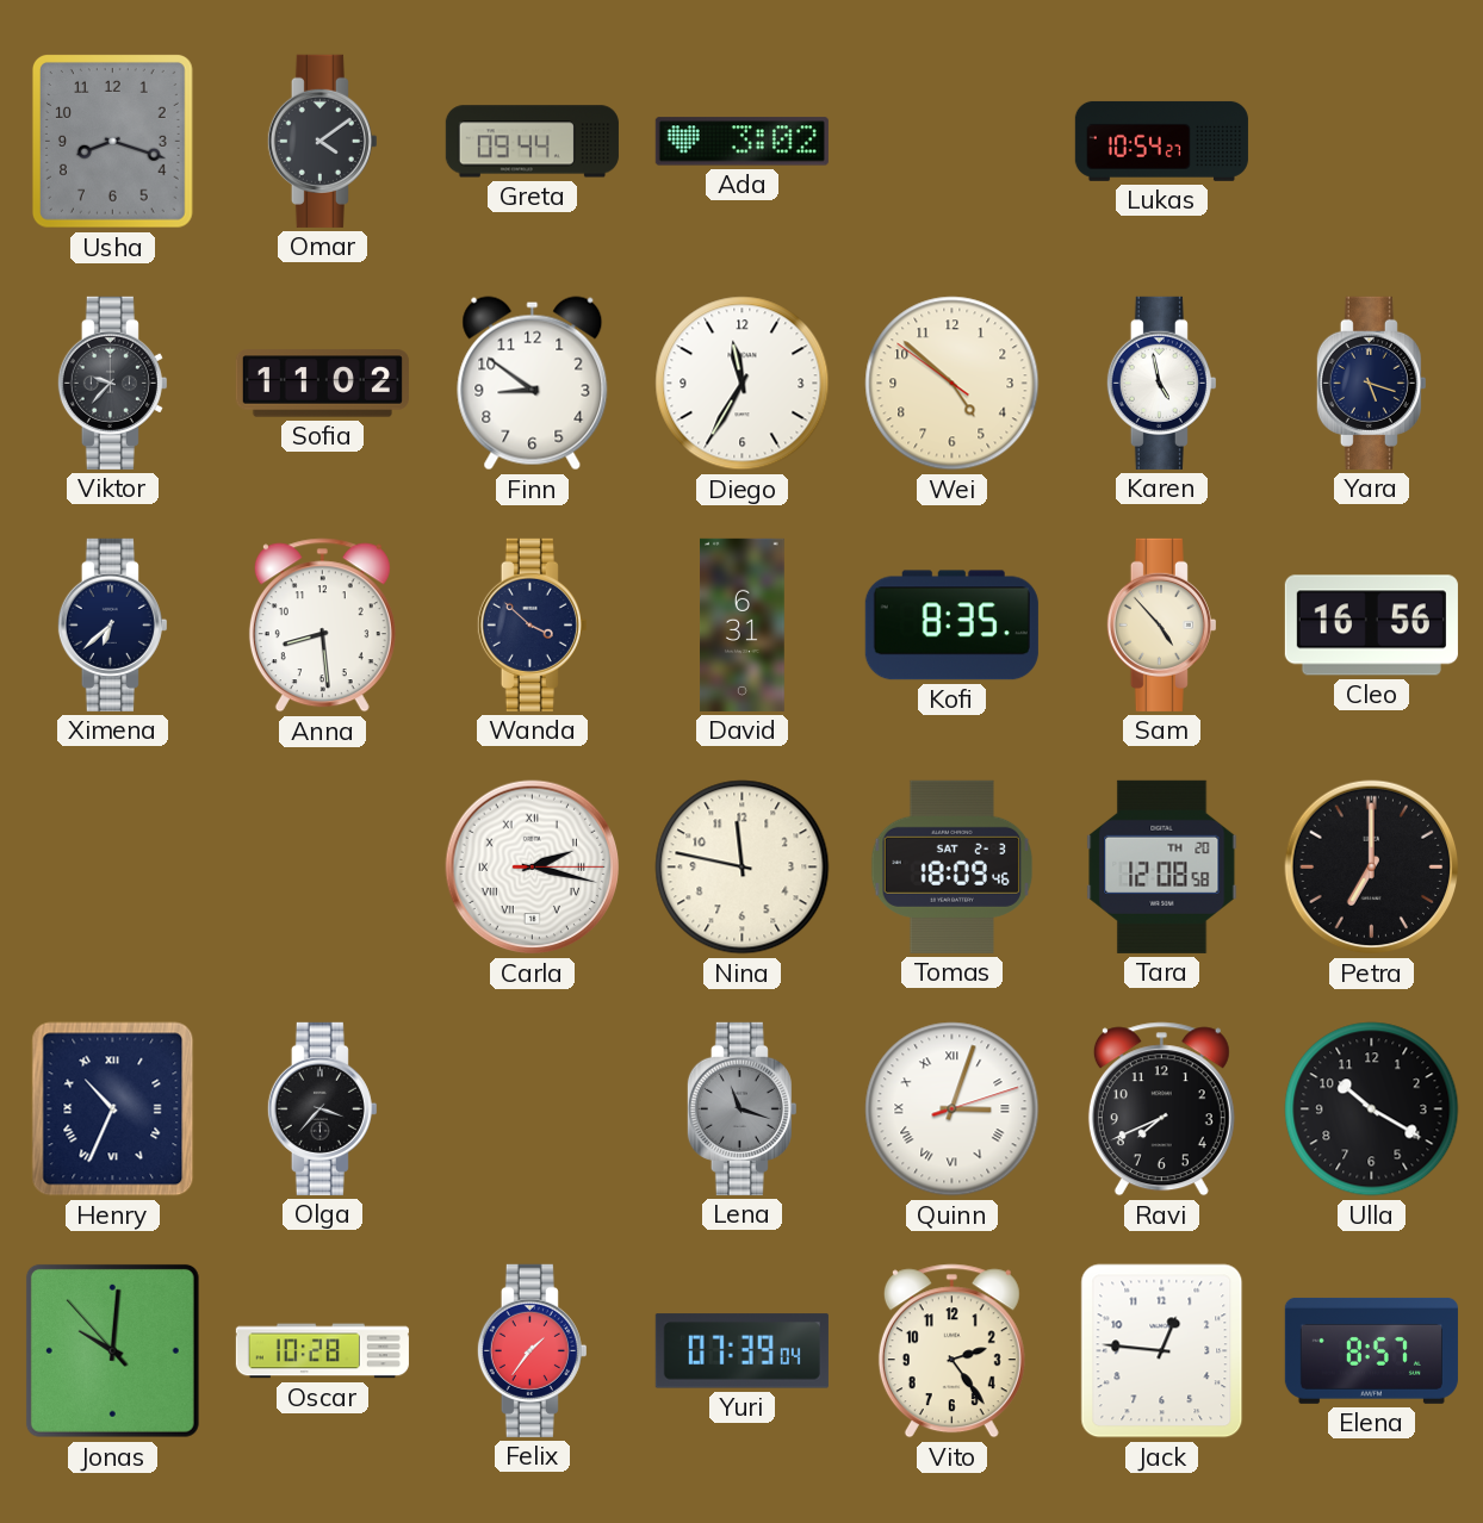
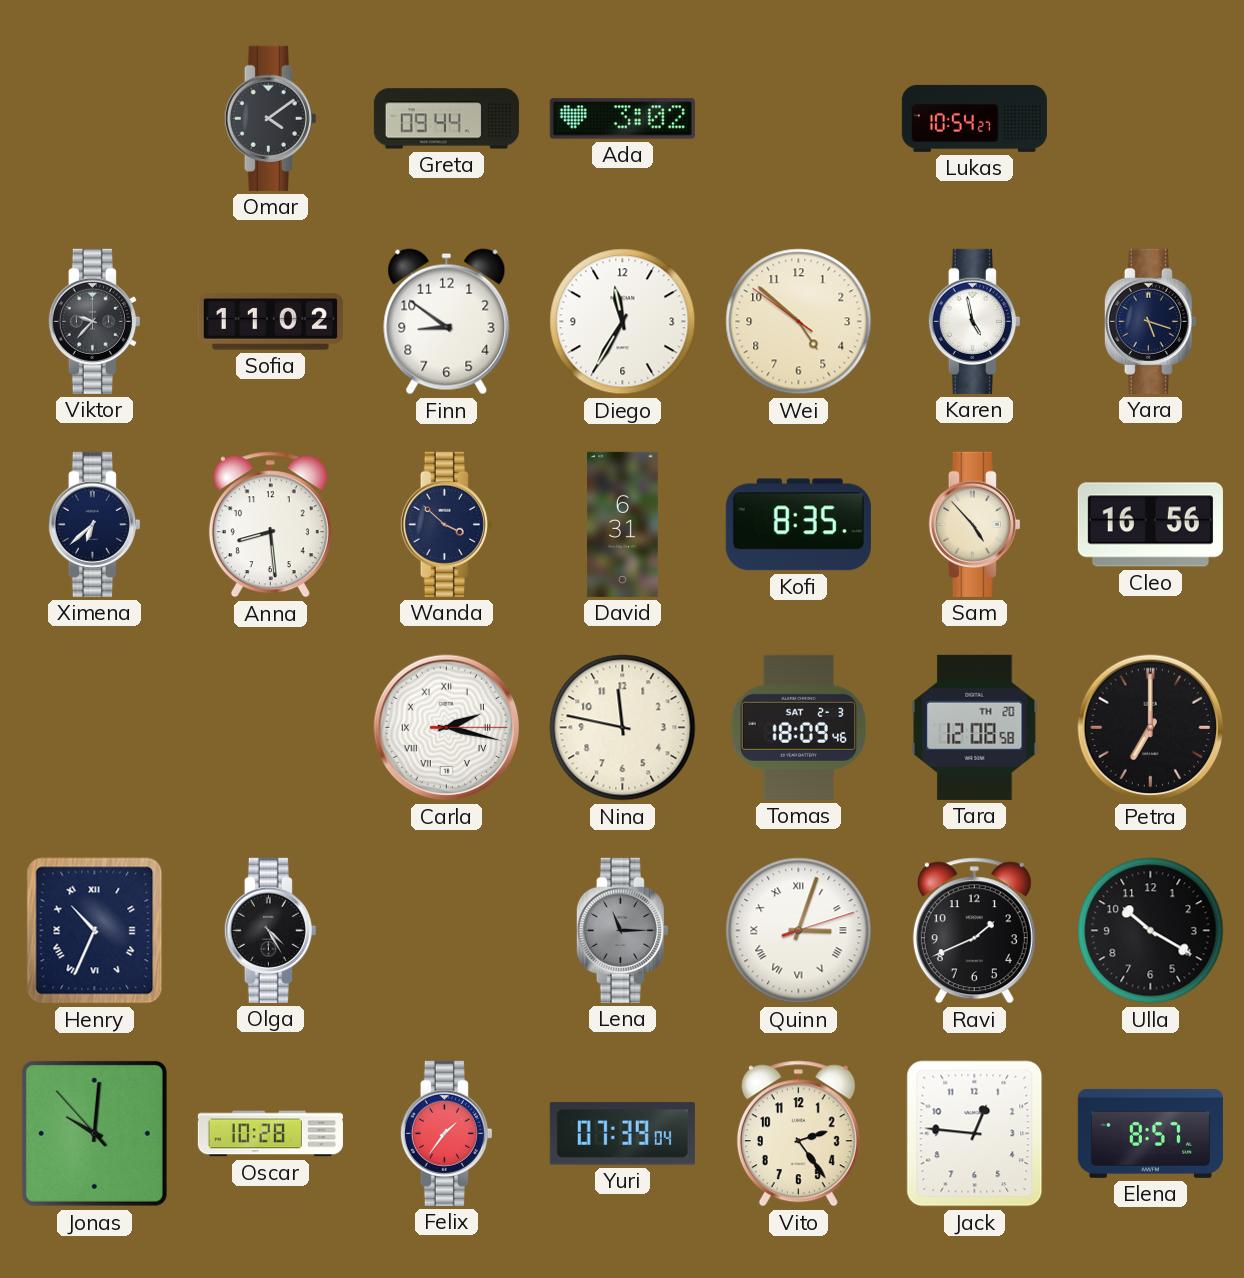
Usha: 8:18 -> none
Olga: 3:37 -> 4:25
Lena: 11:18 -> 11:15
Ravi: 7:41 -> 1:41
